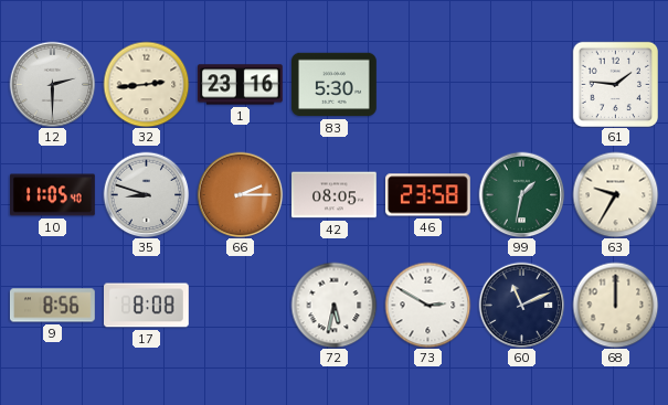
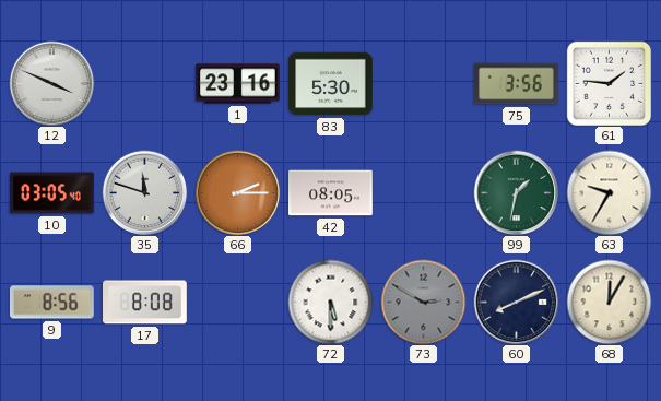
12: 2:30 -> 3:49
32: 2:44 -> none
75: none -> 3:56
10: 11:05 -> 03:05
35: 8:48 -> 11:48
46: 23:58 -> none
72: 5:32 -> 5:30
73 dial: white -> grey
60: 11:11 -> 8:11
68: 12:00 -> 12:05
